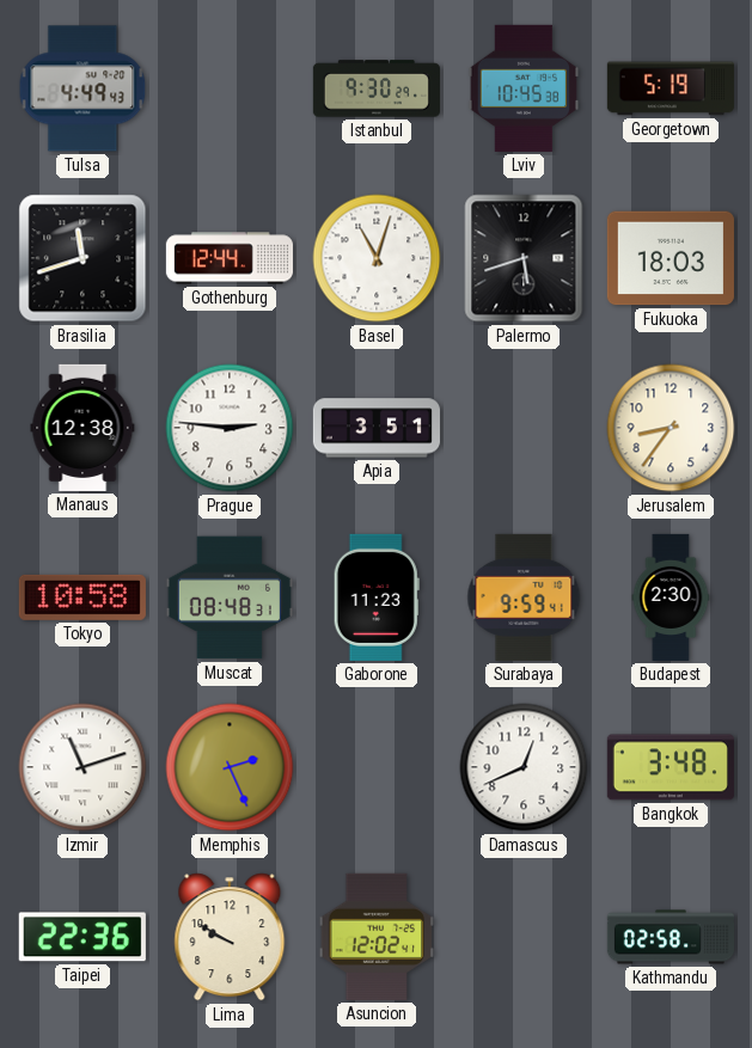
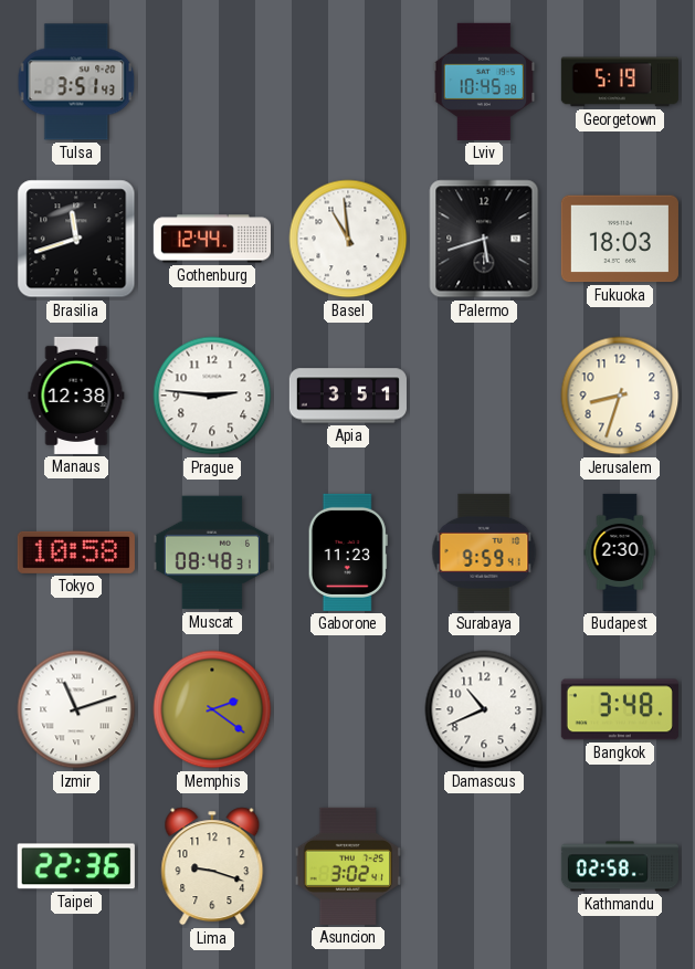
Tulsa: 4:49 -> 3:51
Istanbul: 9:30 -> none
Basel: 11:03 -> 10:59
Jerusalem: 8:36 -> 8:33
Memphis: 2:26 -> 2:21
Damascus: 12:41 -> 10:41
Lima: 9:50 -> 9:18
Asuncion: 12:02 -> 3:02
